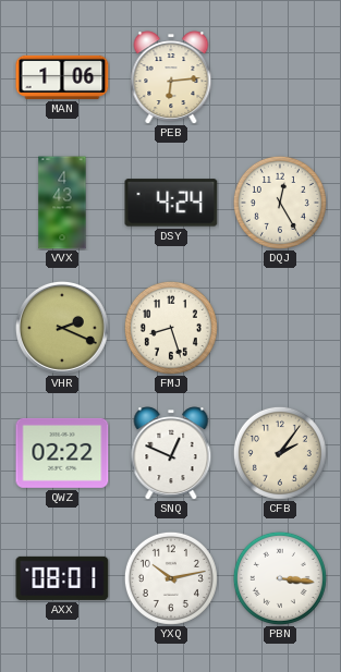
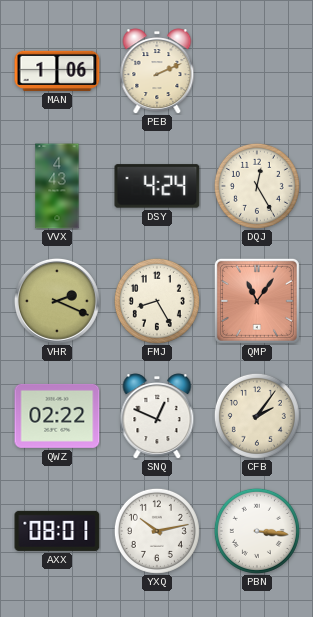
PEB: 6:14 -> 2:11
FMJ: 8:27 -> 8:25
QMP: none -> 11:06
